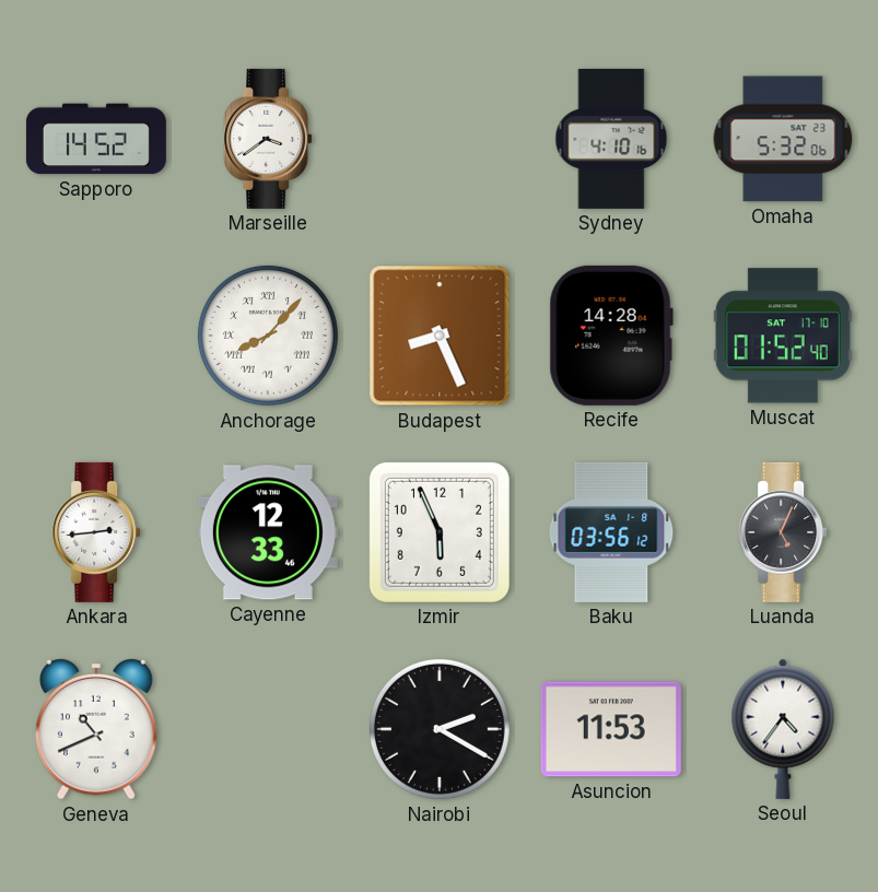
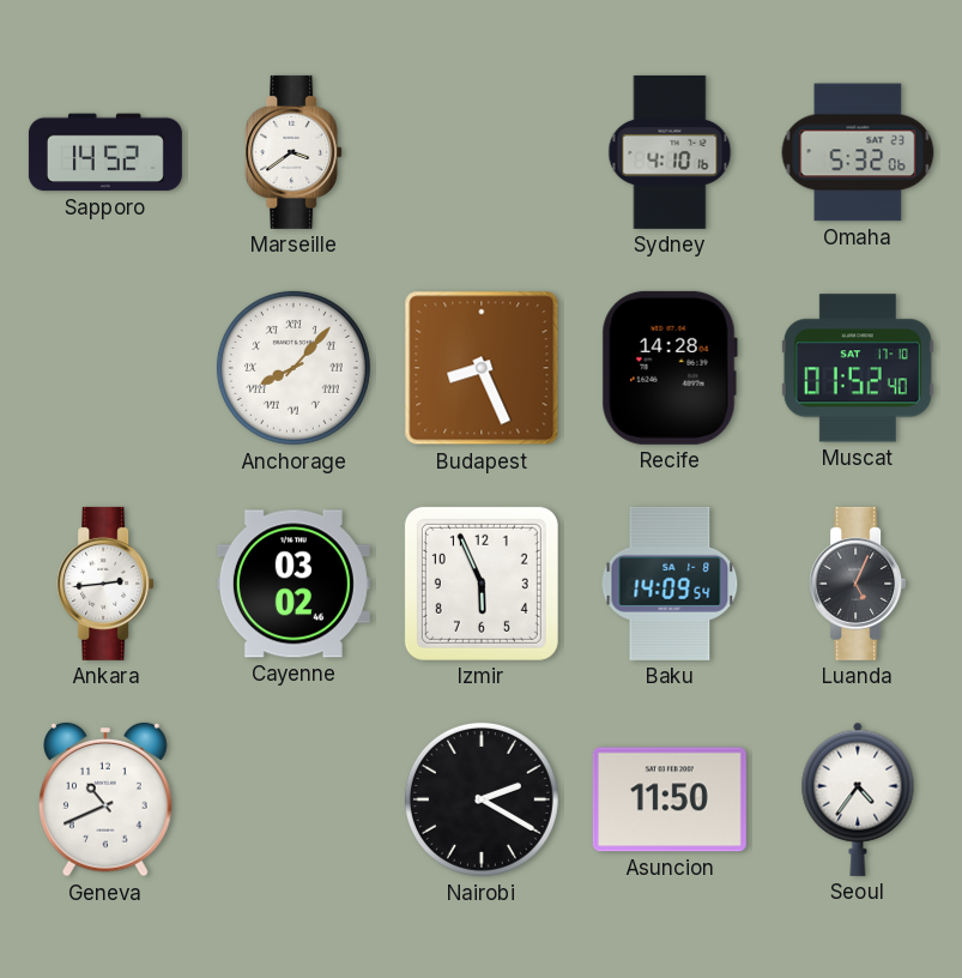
Cayenne: 12:33 -> 03:02
Baku: 03:56 -> 14:09
Asuncion: 11:53 -> 11:50
